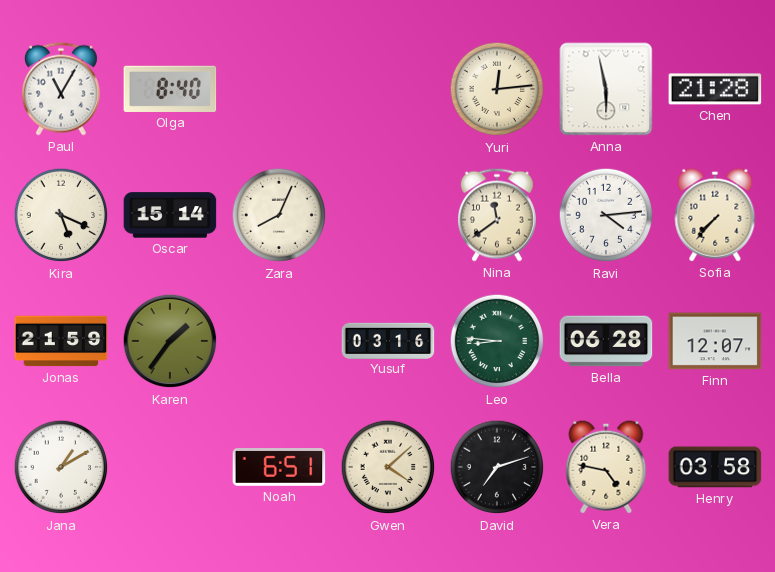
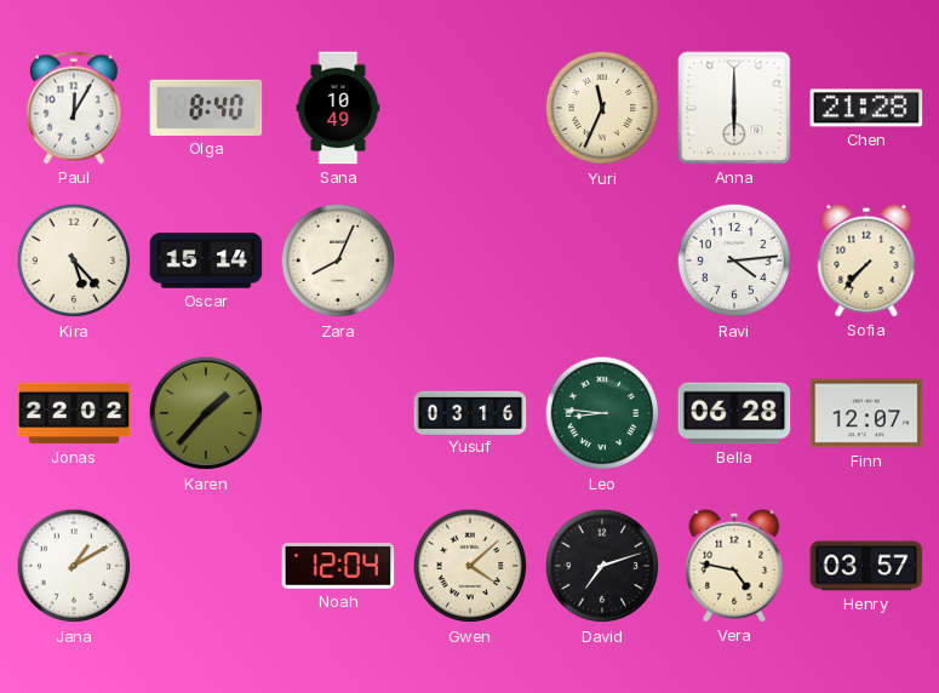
Paul: 11:05 -> 12:05
Sana: none -> 10:49
Yuri: 12:14 -> 11:34
Anna: 5:58 -> 6:00
Kira: 5:19 -> 5:23
Nina: 11:39 -> none
Jonas: 21:59 -> 22:02
Karen: 1:36 -> 1:37
Noah: 6:51 -> 12:04
Henry: 03:58 -> 03:57
